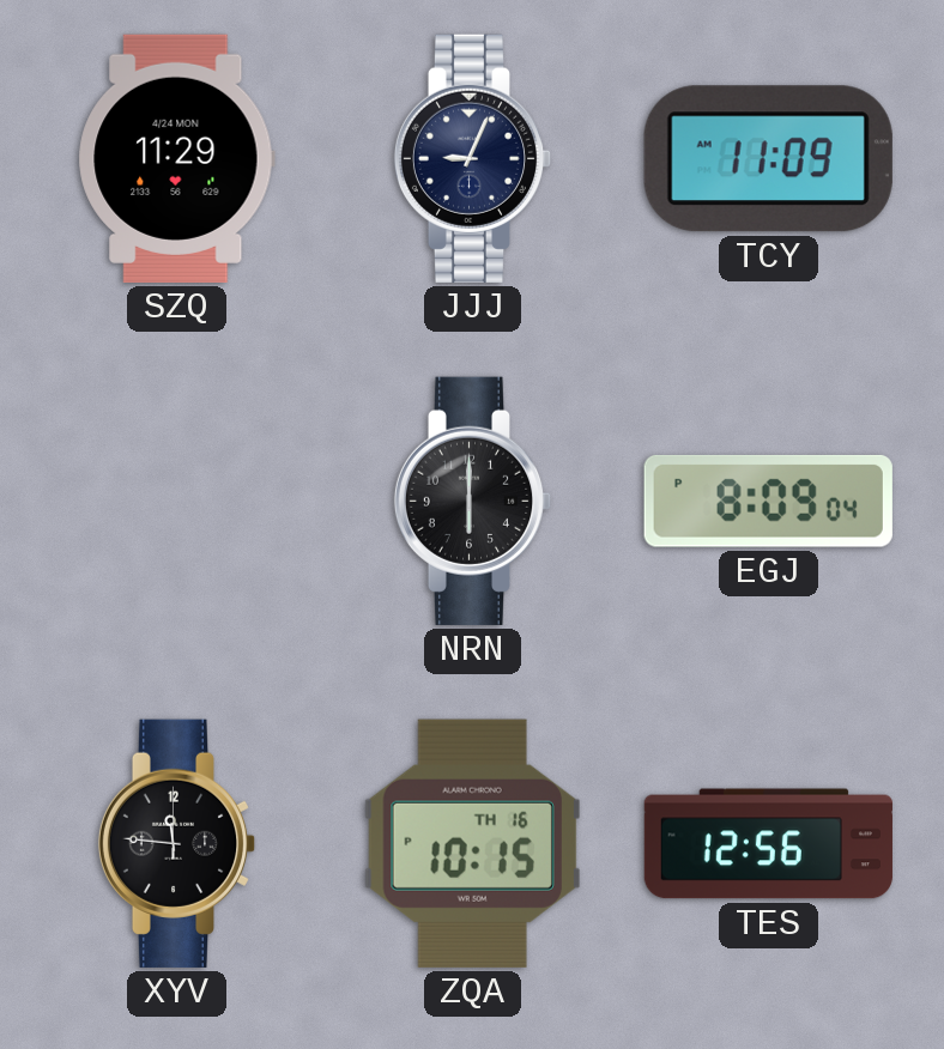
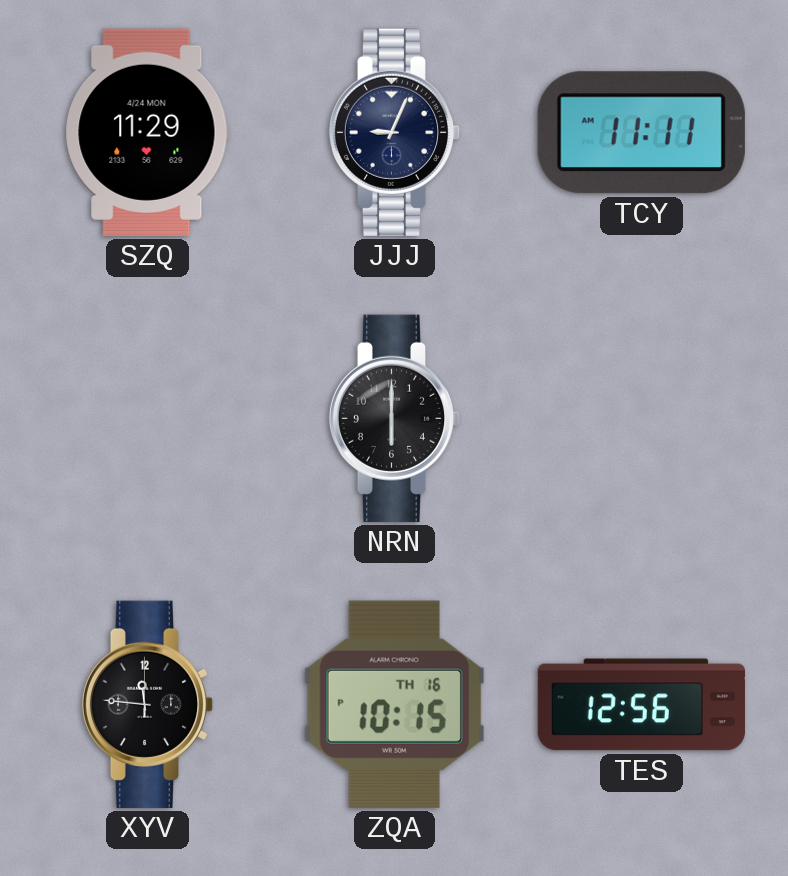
TCY: 11:09 -> 11:11
EGJ: 8:09 -> none
